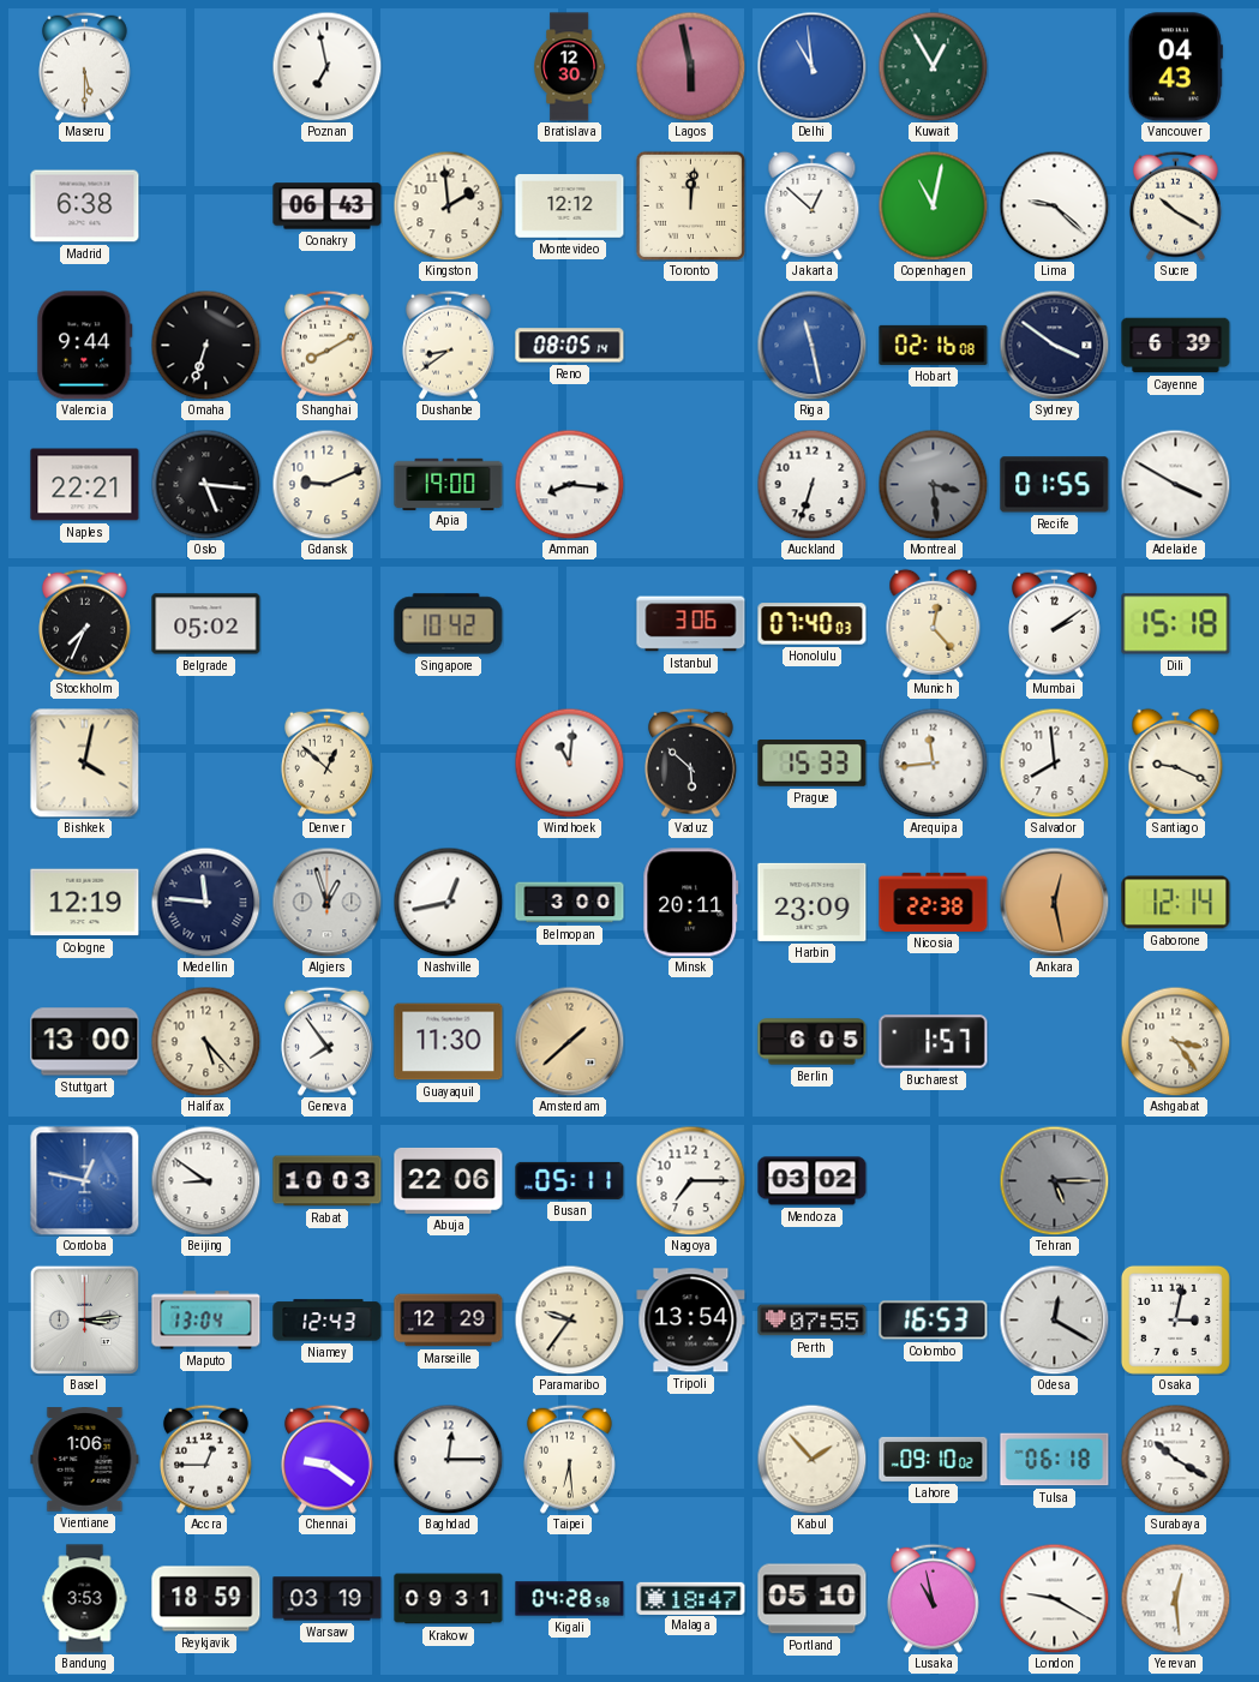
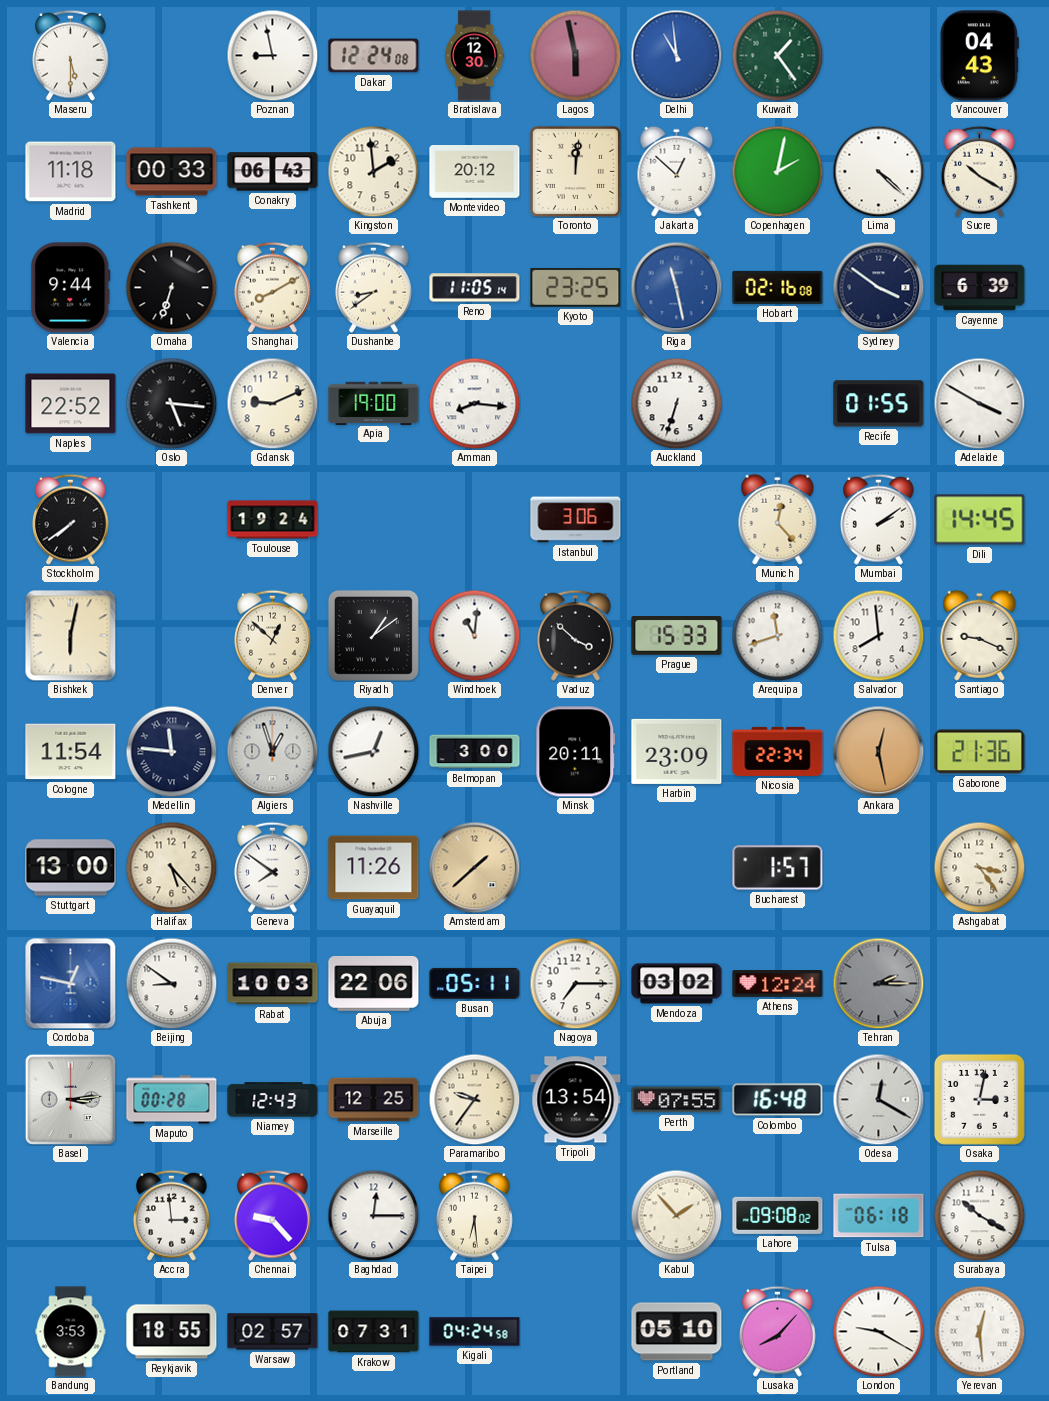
Poznan: 6:58 -> 8:58
Dakar: none -> 12:24
Kuwait: 12:55 -> 1:24
Madrid: 6:38 -> 11:18
Tashkent: none -> 00:33
Montevideo: 12:12 -> 20:12
Copenhagen: 11:02 -> 2:02
Lima: 9:22 -> 4:22
Reno: 08:05 -> 11:05
Kyoto: none -> 23:25
Naples: 22:21 -> 22:52
Montreal: 3:29 -> none
Stockholm: 7:34 -> 7:39
Belgrade: 05:02 -> none
Toulouse: none -> 19:24
Singapore: 10:42 -> none
Honolulu: 07:40 -> none
Dili: 15:18 -> 14:45
Bishkek: 4:02 -> 6:02
Riyadh: none -> 1:09
Vaduz: 5:52 -> 3:52
Arequipa: 11:44 -> 11:42
Cologne: 12:19 -> 11:54
Nicosia: 22:38 -> 22:34
Gaborone: 12:14 -> 21:36
Geneva: 7:54 -> 7:51
Guayaquil: 11:30 -> 11:26
Berlin: 6:05 -> none
Athens: none -> 12:24
Tehran: 5:15 -> 2:15
Maputo: 13:04 -> 00:28
Marseille: 12:29 -> 12:25
Colombo: 16:53 -> 16:48
Vientiane: 1:06 -> none
Accra: 12:45 -> 2:59
Chennai: 9:21 -> 9:23
Lahore: 09:10 -> 09:08
Reykjavik: 18:59 -> 18:55
Warsaw: 03:19 -> 02:57
Krakow: 09:31 -> 07:31
Kigali: 04:28 -> 04:24
Malaga: 18:47 -> none
Lusaka: 10:58 -> 8:07
